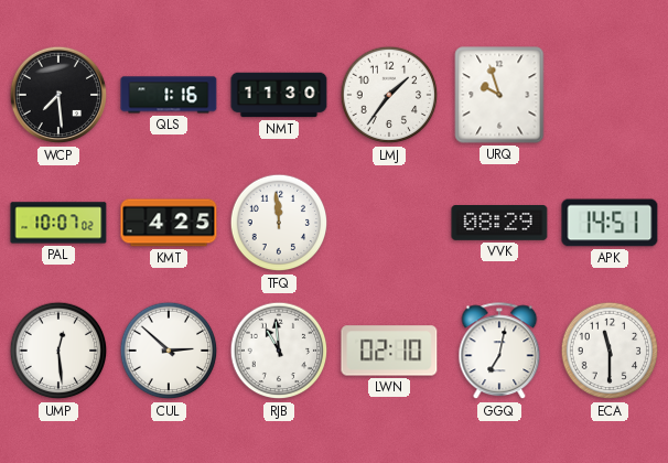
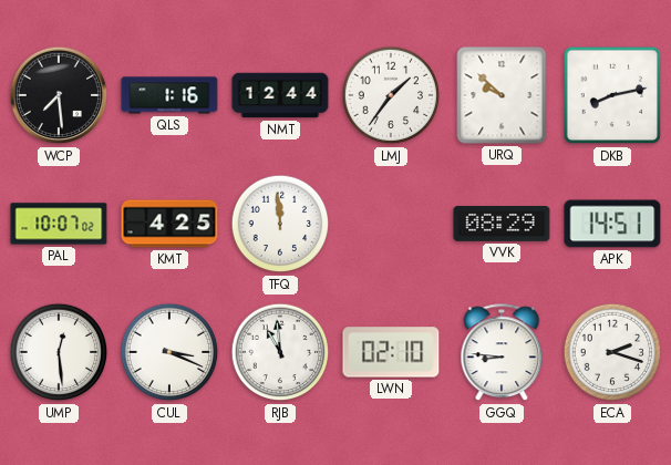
NMT: 11:30 -> 12:44
URQ: 9:57 -> 9:52
DKB: none -> 8:13
CUL: 2:52 -> 3:19
GGQ: 7:02 -> 8:46
ECA: 11:30 -> 2:18
